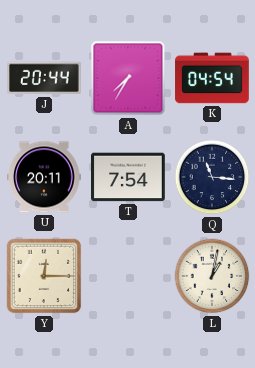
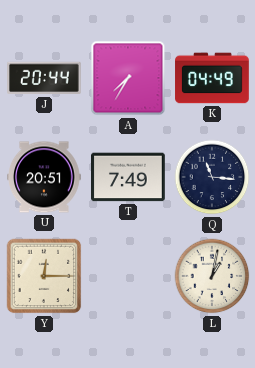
K: 04:54 -> 04:49
U: 20:11 -> 20:51
T: 7:54 -> 7:49
